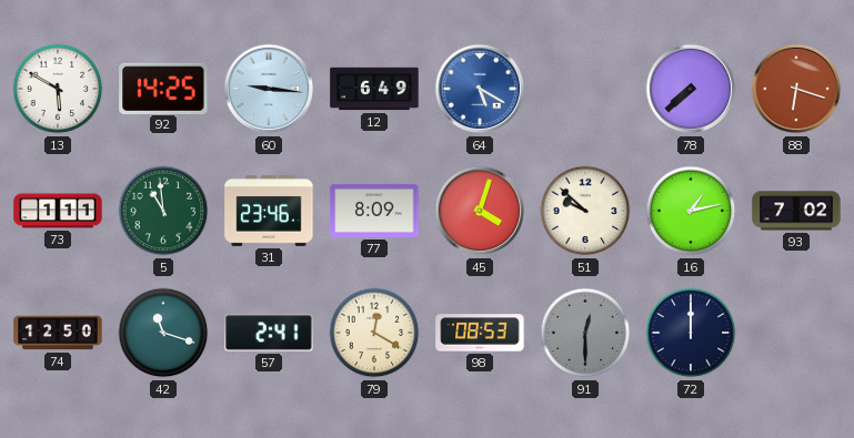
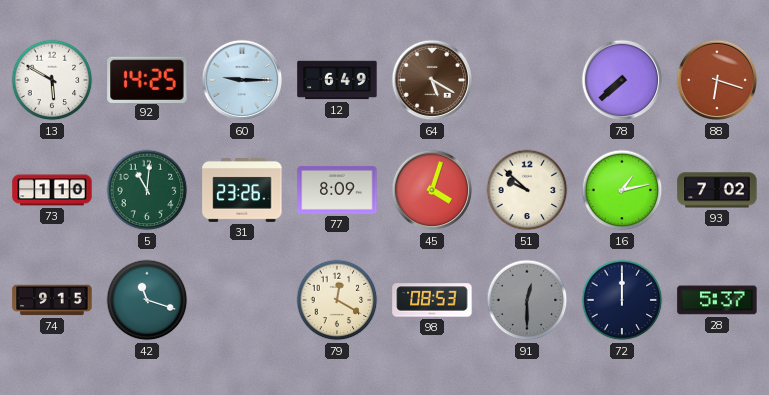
60: 9:16 -> 9:15
64 dial: blue -> brown
73: 1:11 -> 1:10
5: 10:59 -> 11:01
31: 23:46 -> 23:26
74: 12:50 -> 9:15
57: 2:41 -> none
28: none -> 5:37
